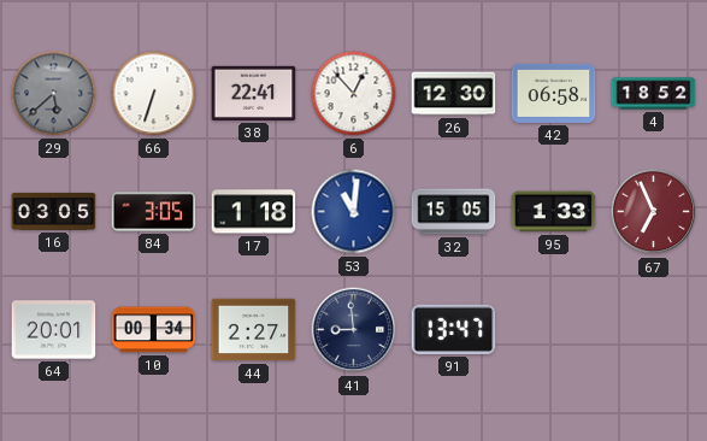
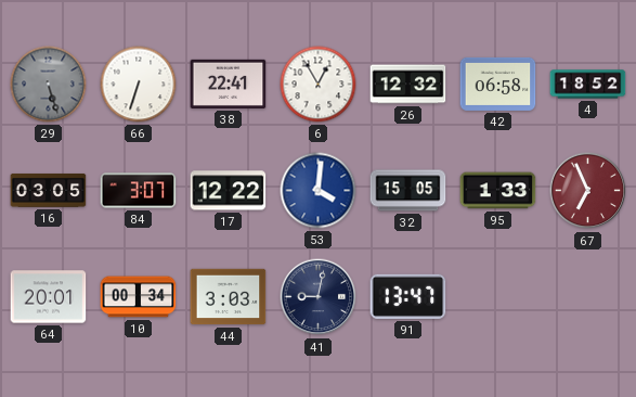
29: 5:38 -> 5:27
6: 12:53 -> 12:55
26: 12:30 -> 12:32
84: 3:05 -> 3:07
17: 1:18 -> 12:22
53: 11:01 -> 4:01
44: 2:27 -> 3:03
41: 8:59 -> 9:02
